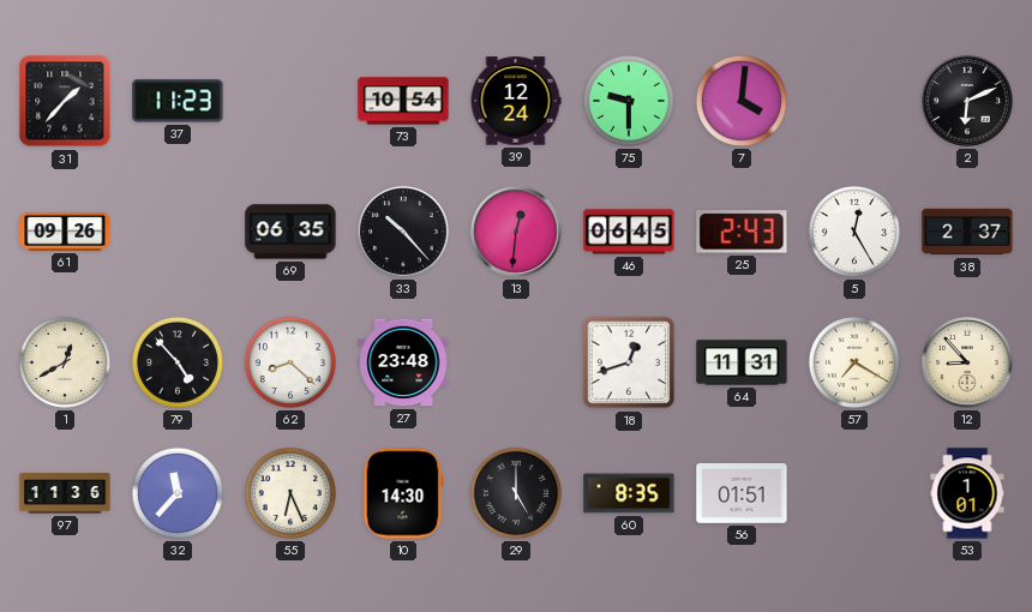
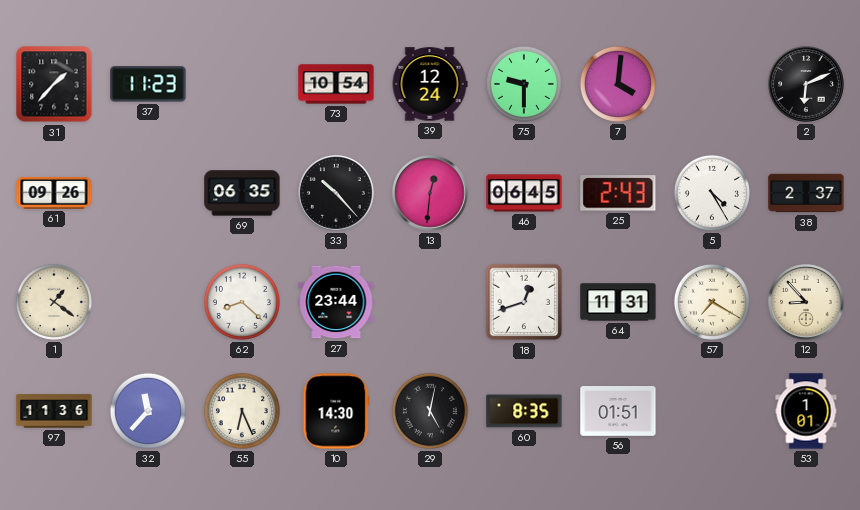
5: 12:25 -> 4:25
1: 12:40 -> 1:21
79: 4:53 -> none
27: 23:48 -> 23:44
29: 5:00 -> 5:02
